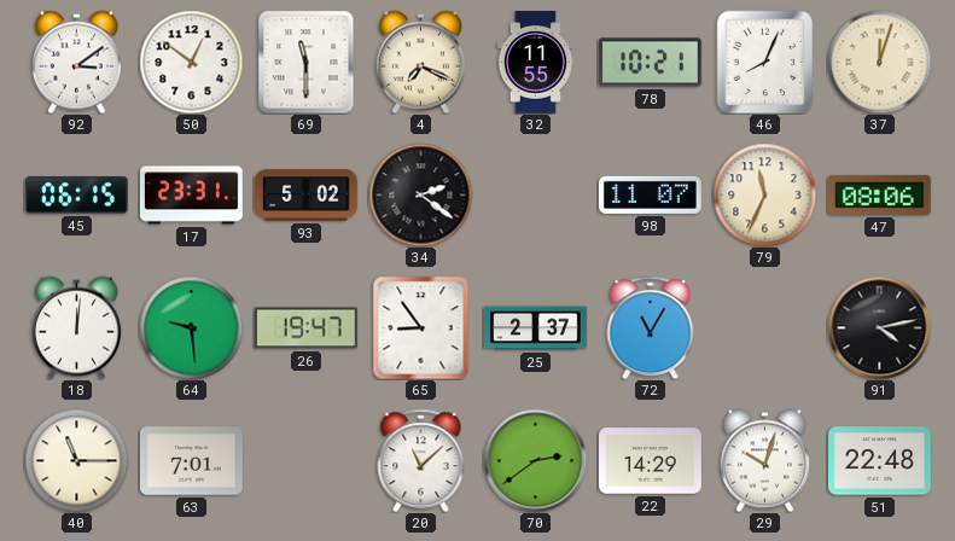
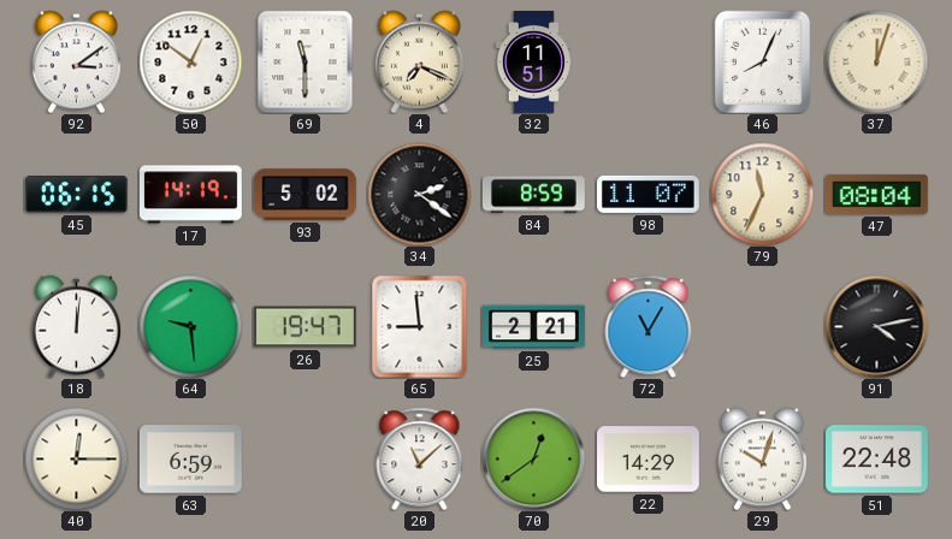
32: 11:55 -> 11:51
78: 10:21 -> none
17: 23:31 -> 14:19
84: none -> 8:59
47: 08:06 -> 08:04
65: 8:54 -> 8:59
25: 2:37 -> 2:21
40: 11:15 -> 12:15
63: 7:01 -> 6:59
70: 2:39 -> 12:39
